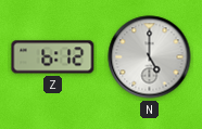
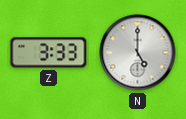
Z: 6:12 -> 3:33
